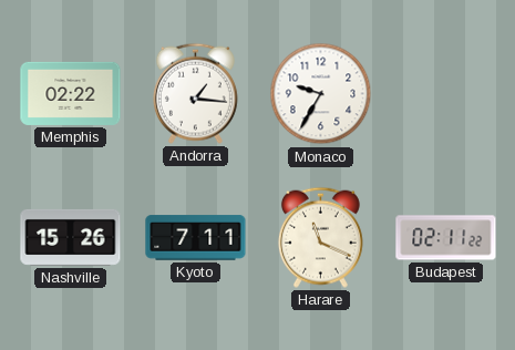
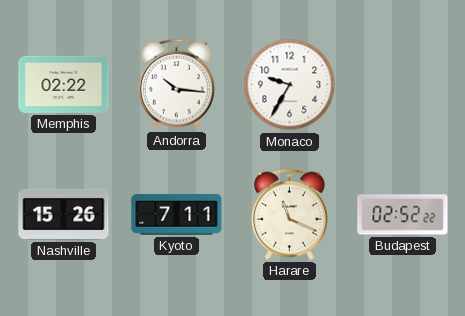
Andorra: 1:16 -> 10:16
Budapest: 02:11 -> 02:52
